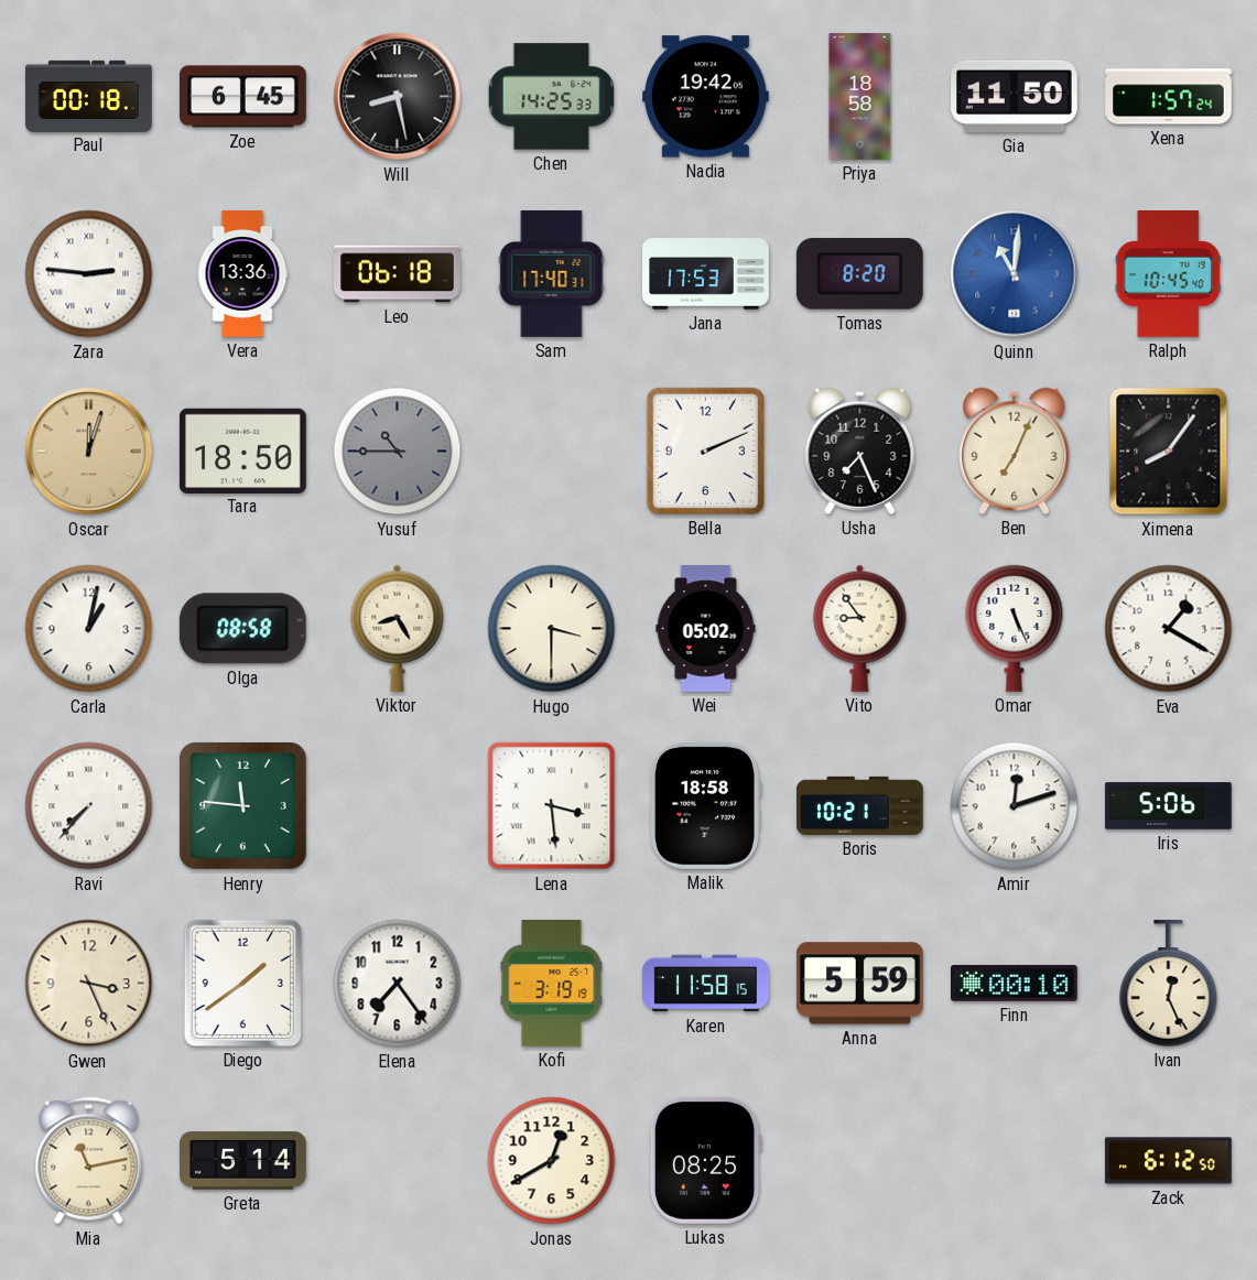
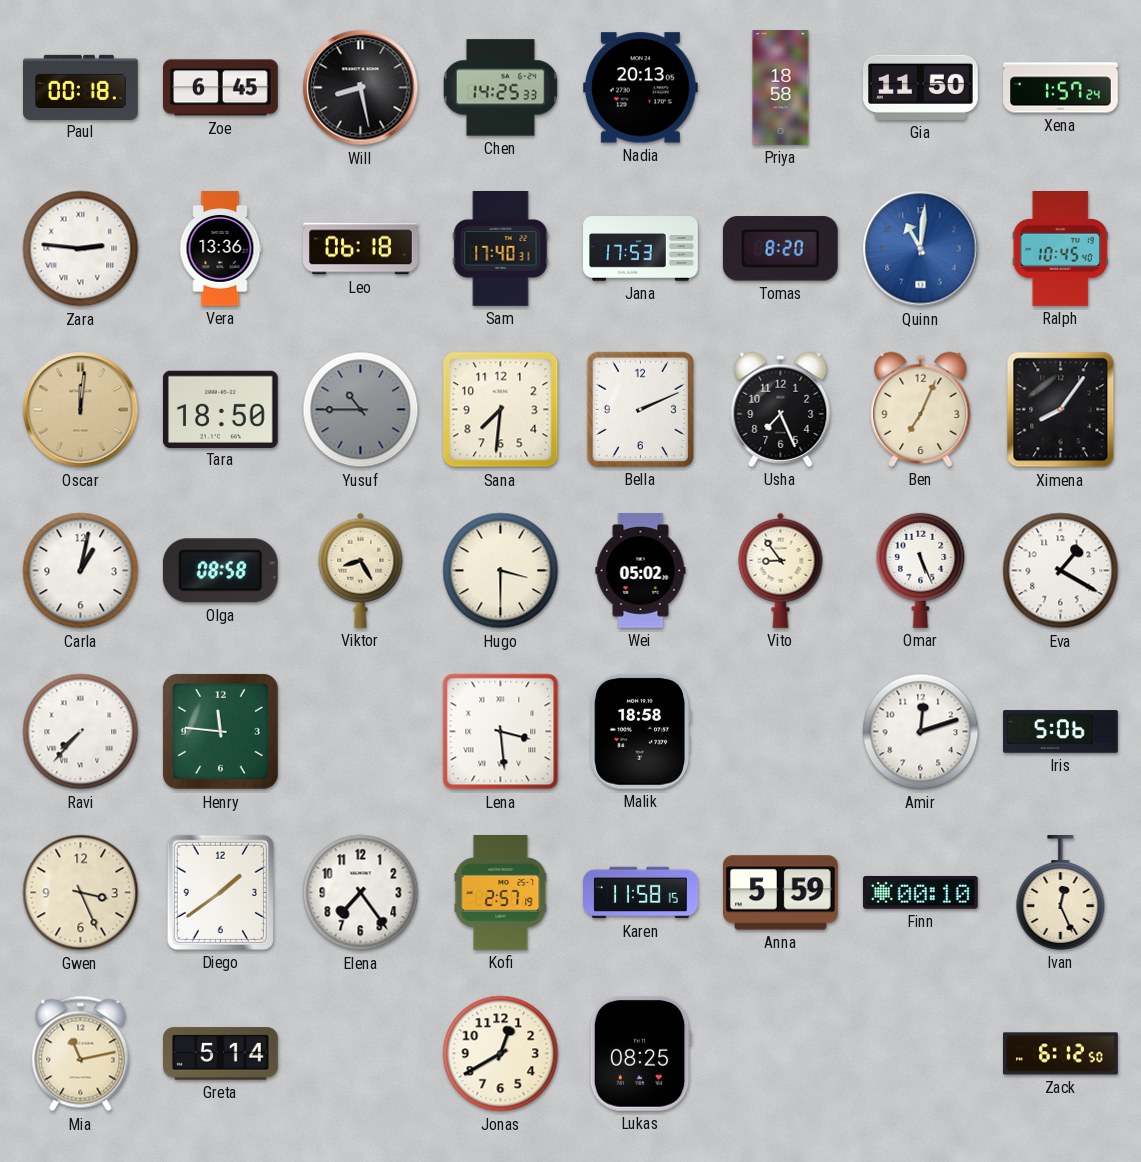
Nadia: 19:42 -> 20:13
Oscar: 12:03 -> 12:01
Sana: none -> 7:31
Boris: 10:21 -> none
Kofi: 3:19 -> 2:57
